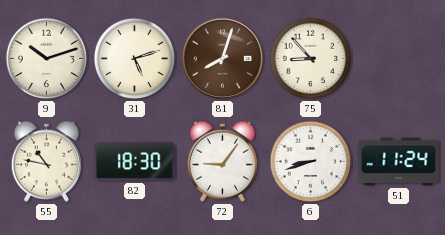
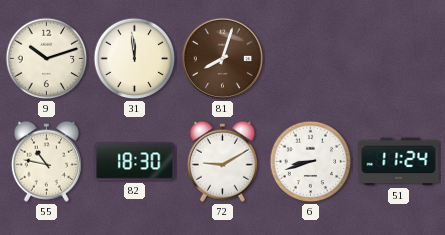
31: 5:12 -> 11:59
75: 8:53 -> none
72: 9:06 -> 9:10
